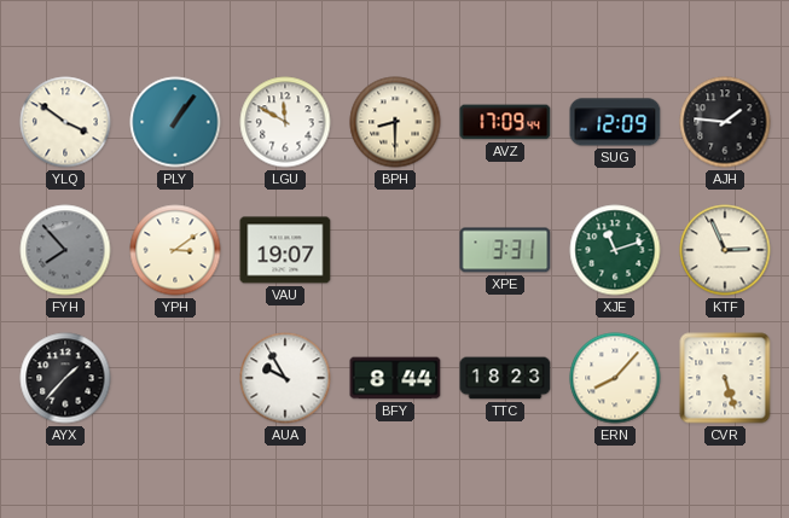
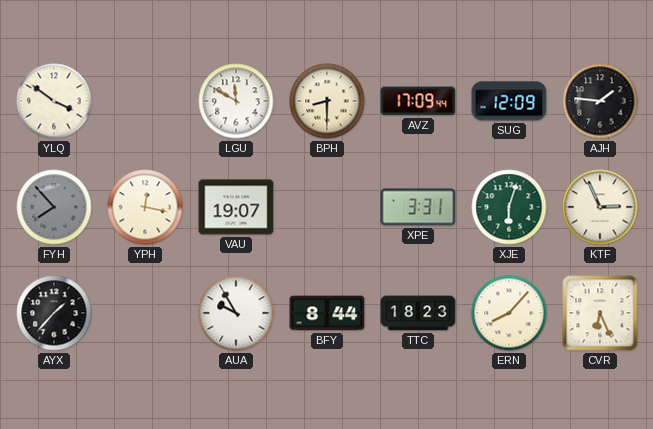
PLY: 1:06 -> none
YPH: 3:09 -> 12:17
XJE: 11:12 -> 6:03
CVR: 5:27 -> 6:26
